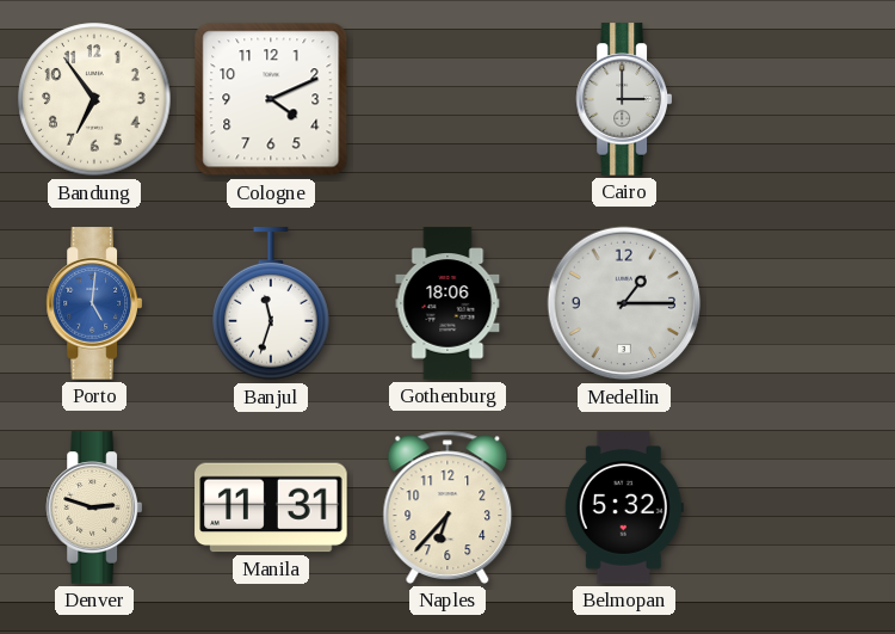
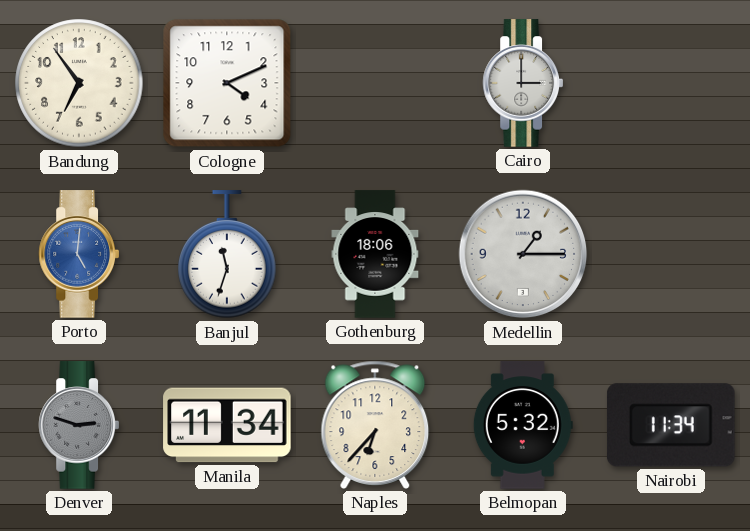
Denver dial: cream -> grey
Manila: 11:31 -> 11:34
Nairobi: none -> 11:34
